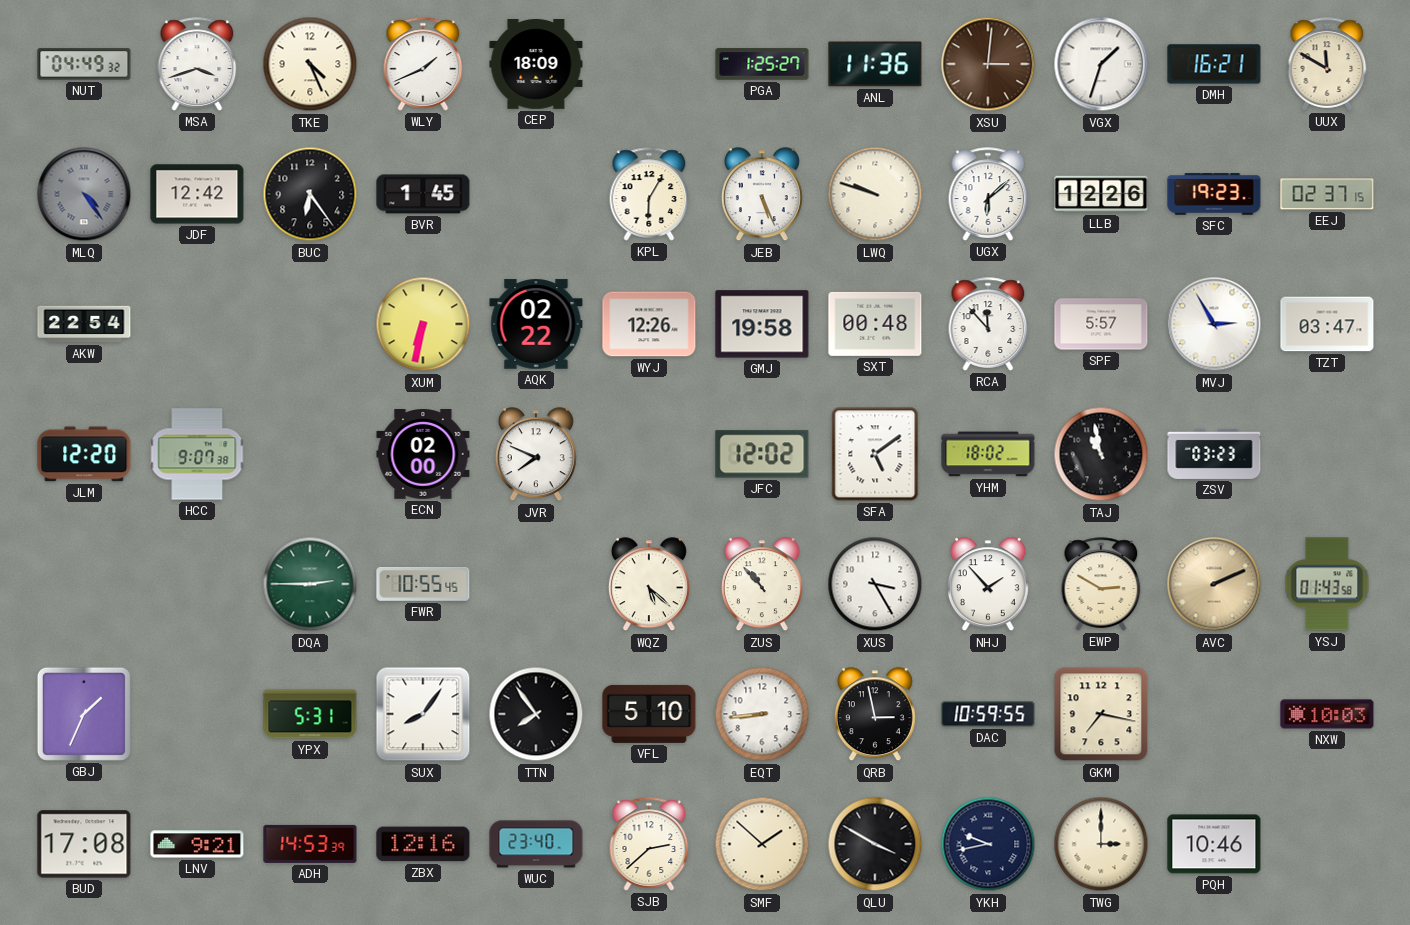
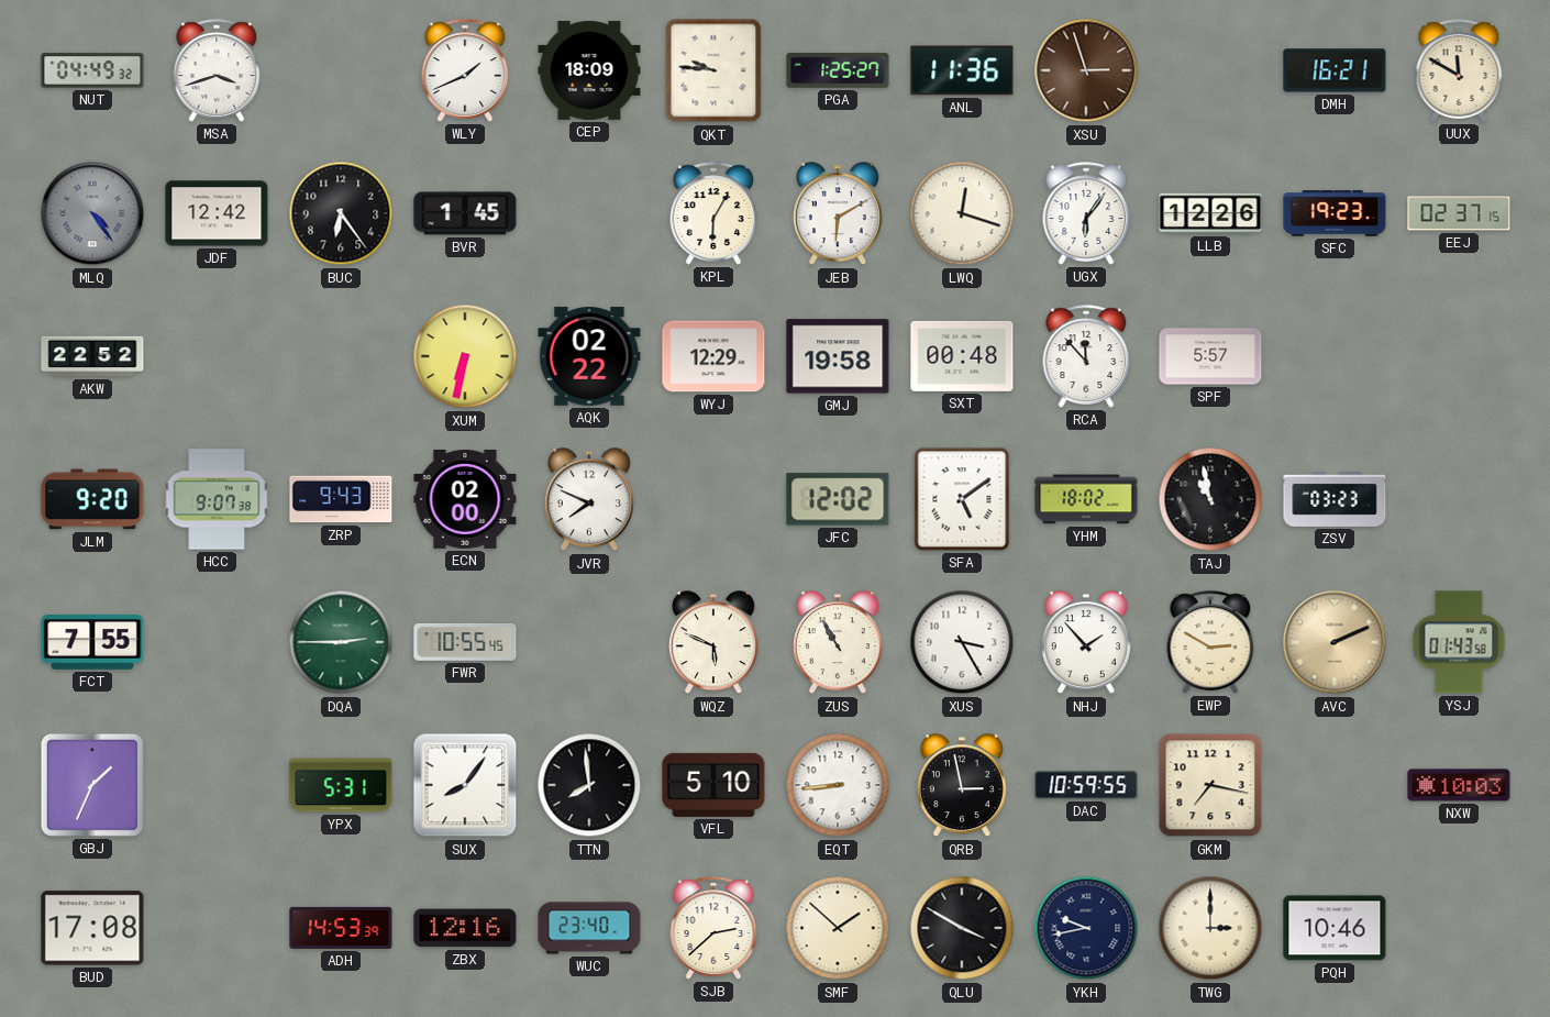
TKE: 4:26 -> none
QKT: none -> 9:46
XSU: 3:01 -> 2:57
VGX: 1:33 -> none
JEB: 5:26 -> 6:10
LWQ: 9:48 -> 12:18
UGX: 6:08 -> 6:06
AKW: 22:54 -> 22:52
WYJ: 12:26 -> 12:29
MVJ: 2:55 -> none
TZT: 03:47 -> none
JLM: 12:20 -> 9:20
ZRP: none -> 9:43
FCT: none -> 7:55
WQZ: 5:22 -> 5:49
ZUS: 10:53 -> 10:55
TTN: 7:54 -> 7:59
LNV: 9:21 -> none
